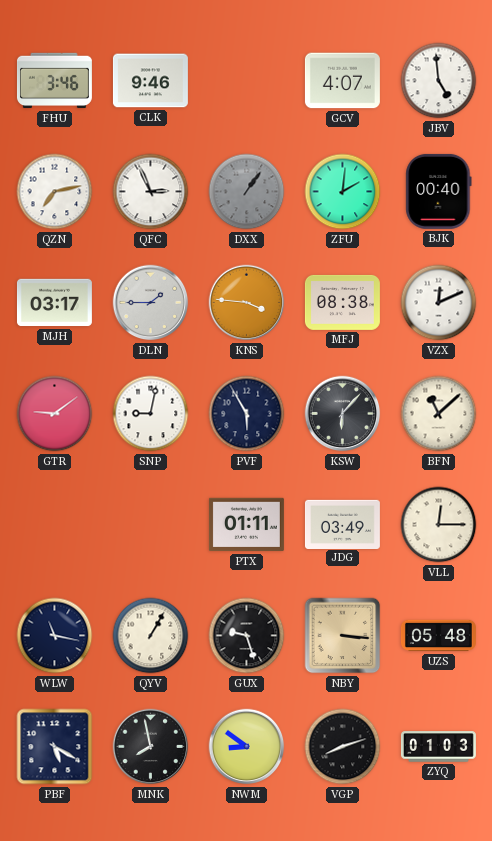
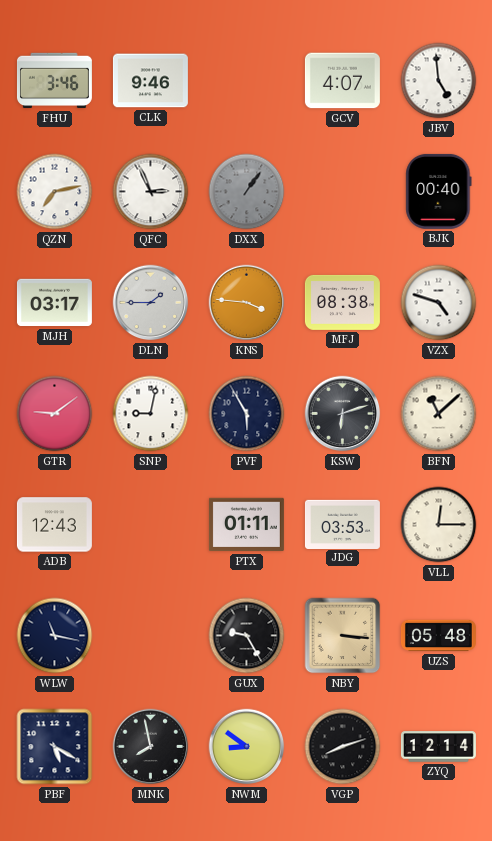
ZFU: 2:01 -> none
VZX: 12:11 -> 4:48
KSW: 6:07 -> 6:12
ADB: none -> 12:43
JDG: 03:49 -> 03:53
QYV: 1:05 -> none
GUX: 9:27 -> 9:25
ZYQ: 01:03 -> 12:14
